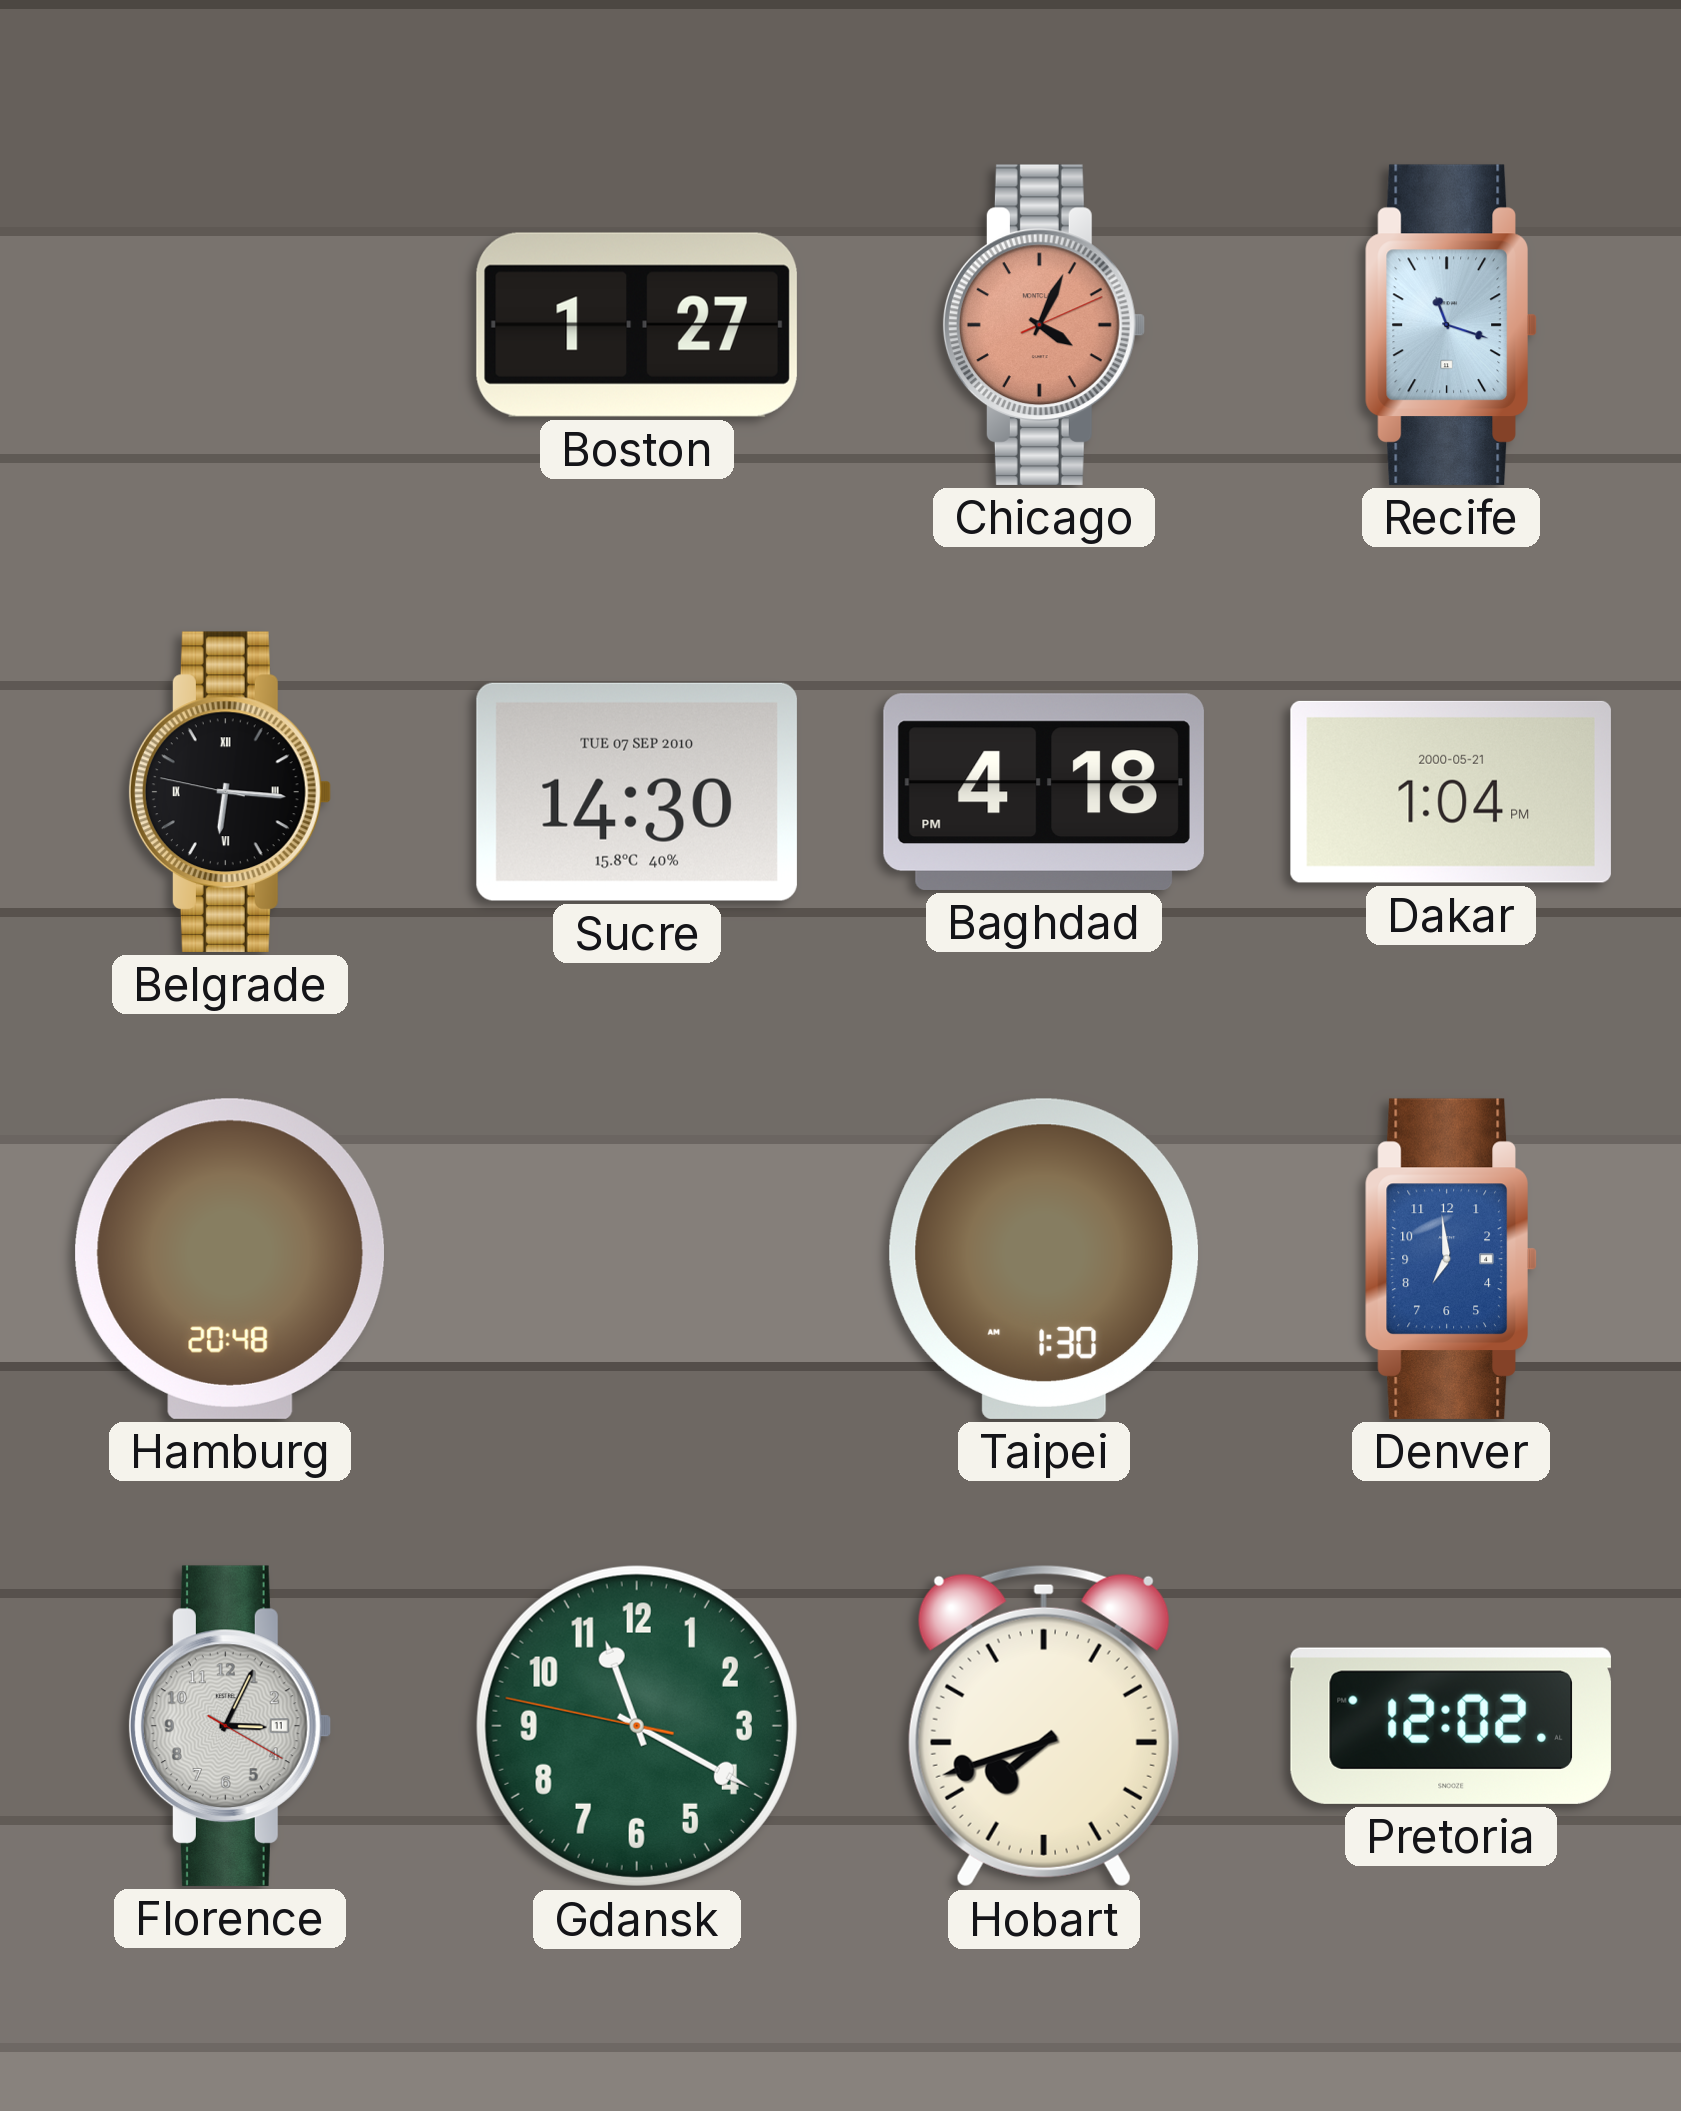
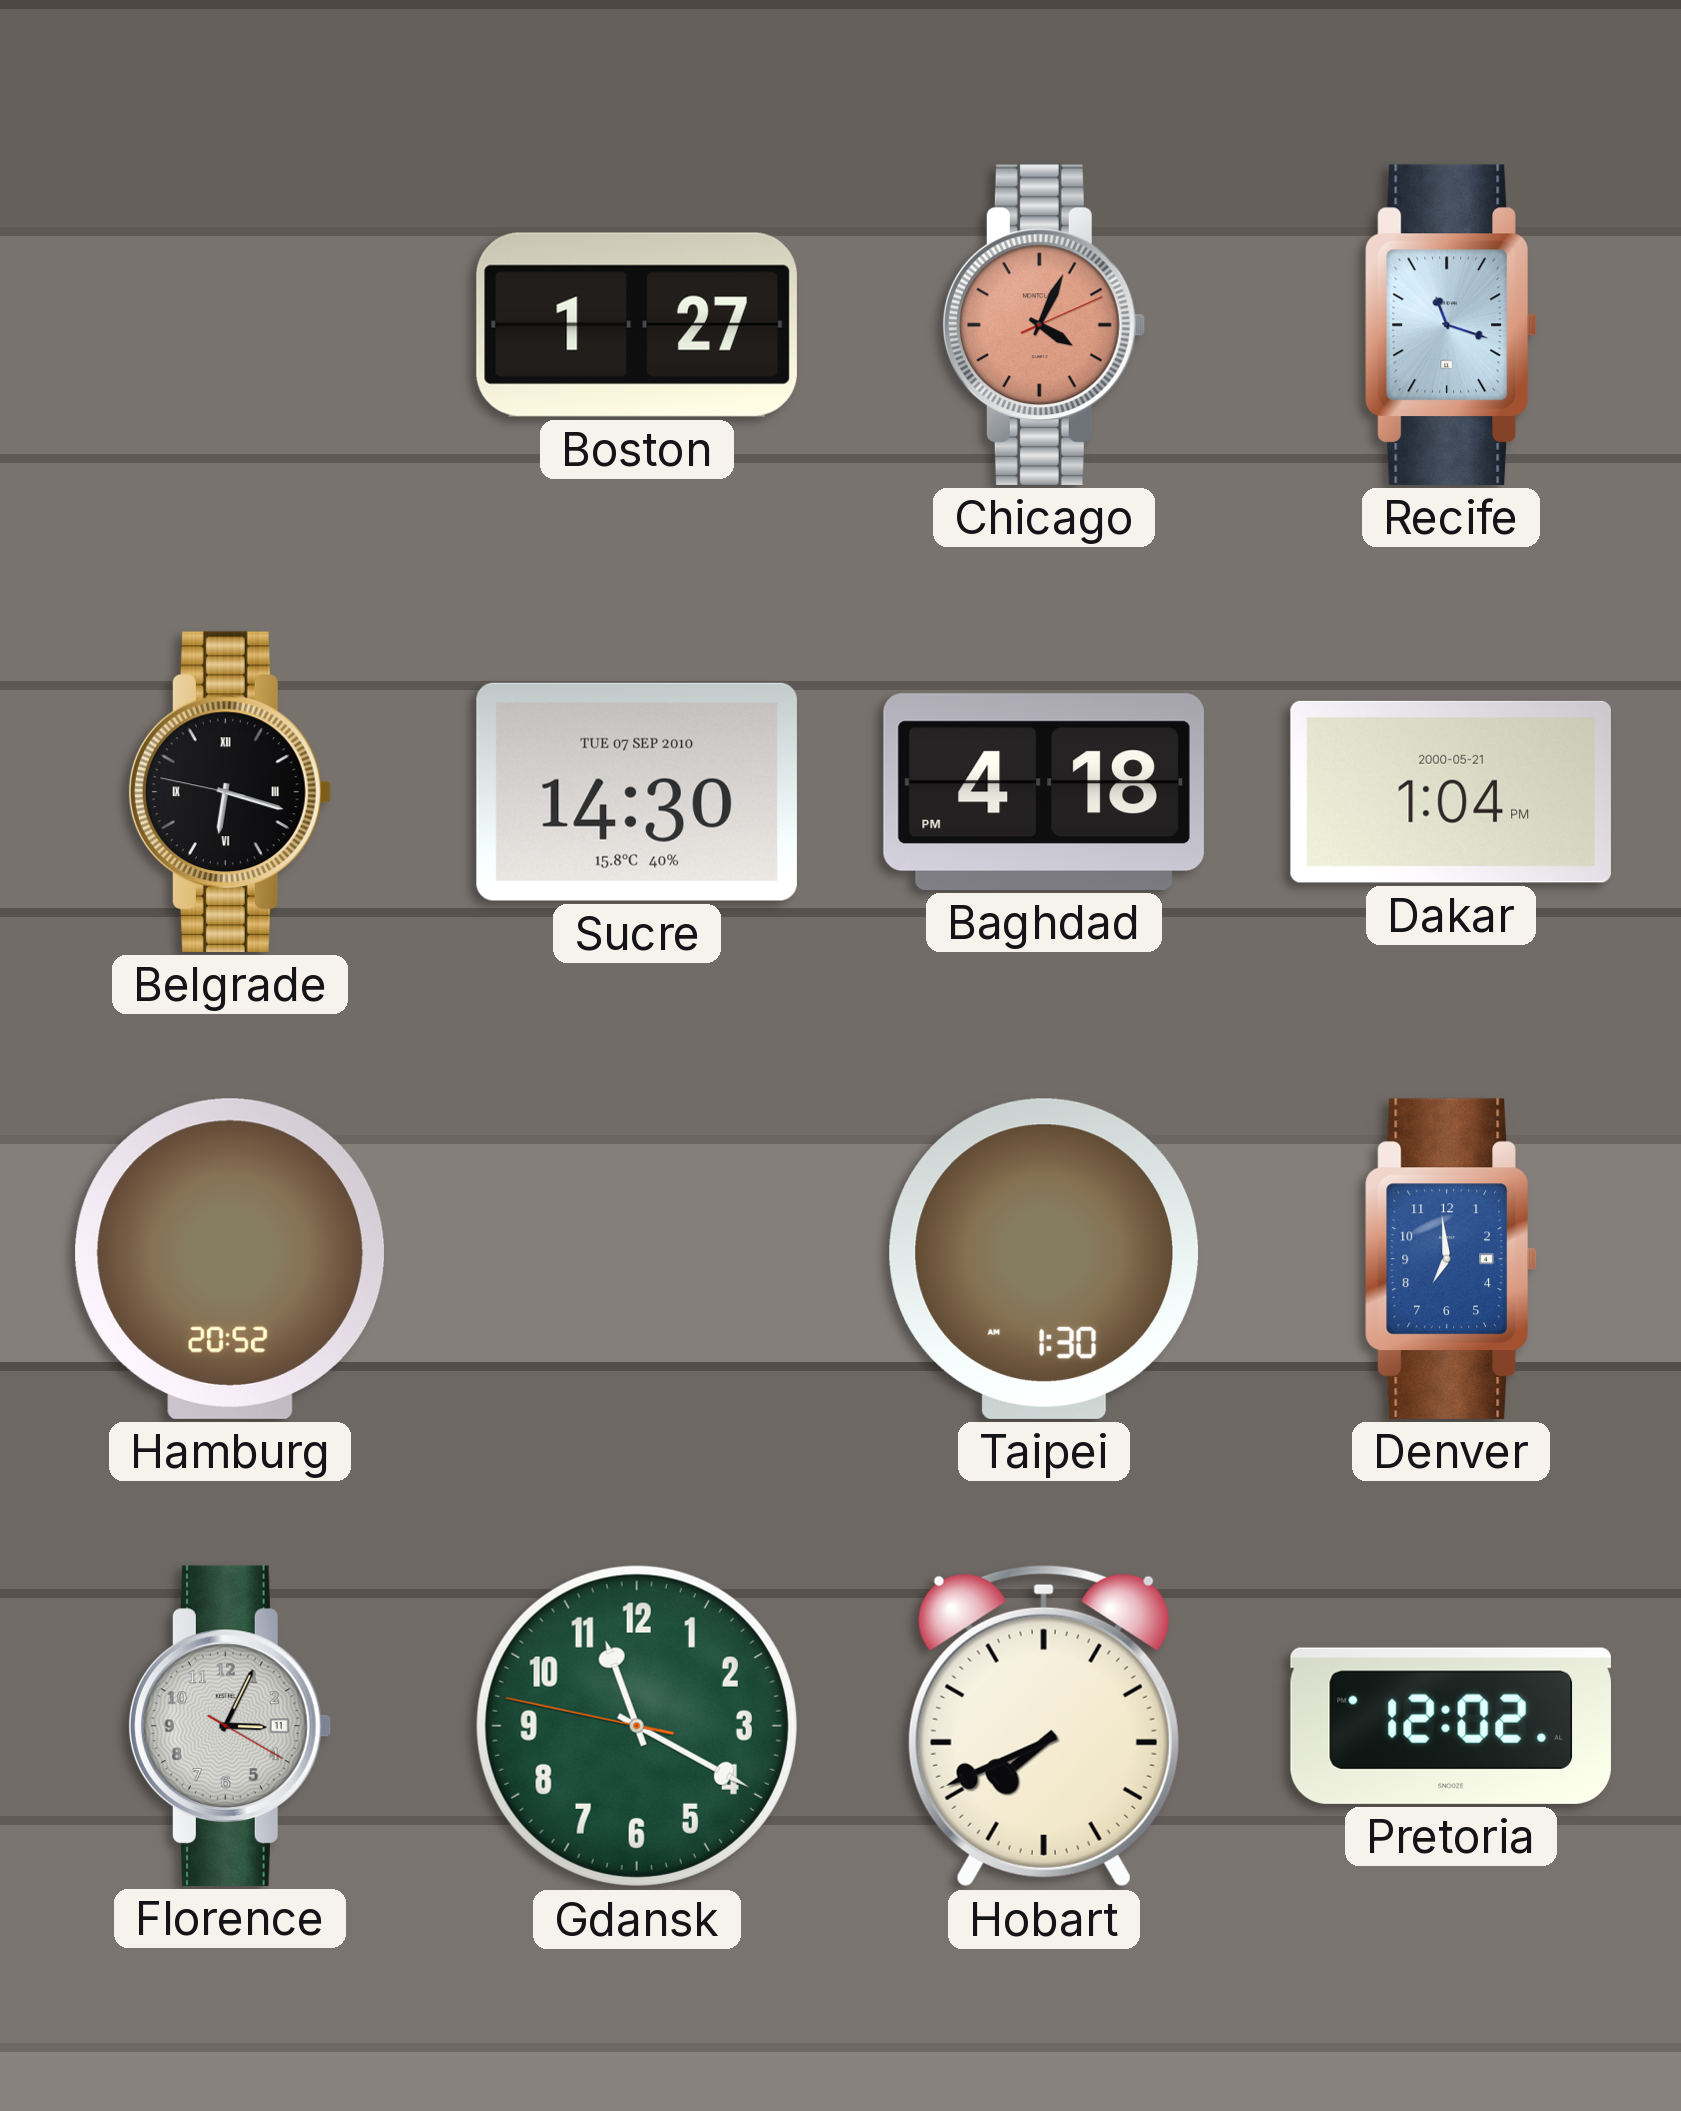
Belgrade: 6:15 -> 6:17
Hamburg: 20:48 -> 20:52
Hobart: 7:42 -> 7:41
